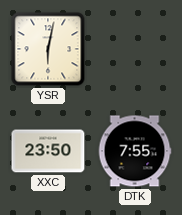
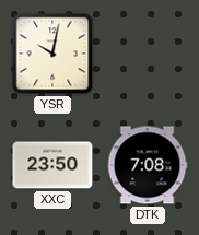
YSR: 6:02 -> 10:02
DTK: 7:55 -> 7:08
